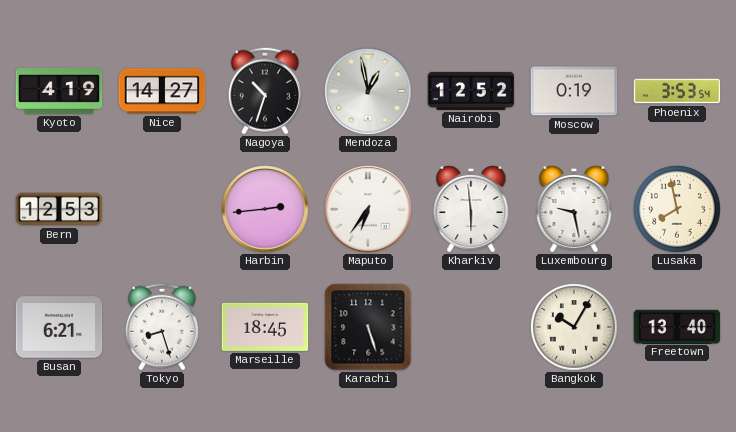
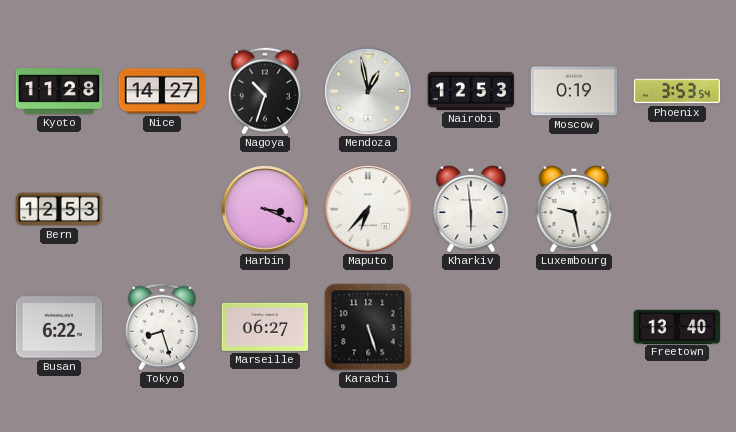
Kyoto: 4:19 -> 11:28
Nairobi: 12:52 -> 12:53
Harbin: 2:44 -> 3:19
Maputo: 6:36 -> 6:37
Lusaka: 7:58 -> none
Busan: 6:21 -> 6:22
Marseille: 18:45 -> 06:27
Bangkok: 10:05 -> none
